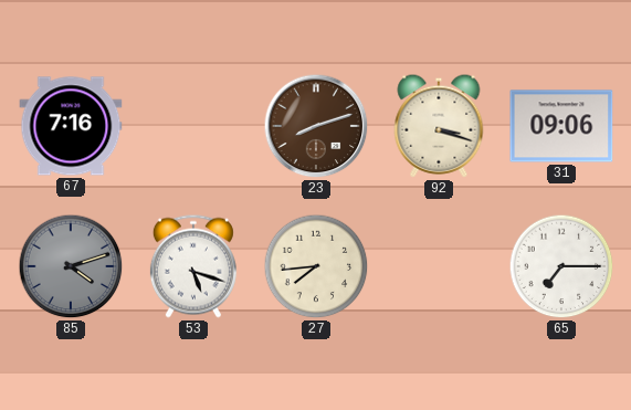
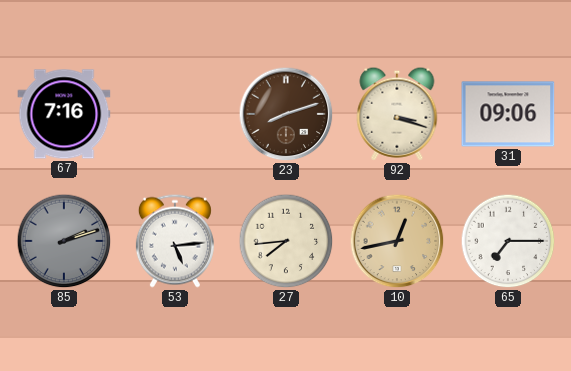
85: 4:12 -> 2:12
53: 5:18 -> 5:14
10: none -> 12:43
